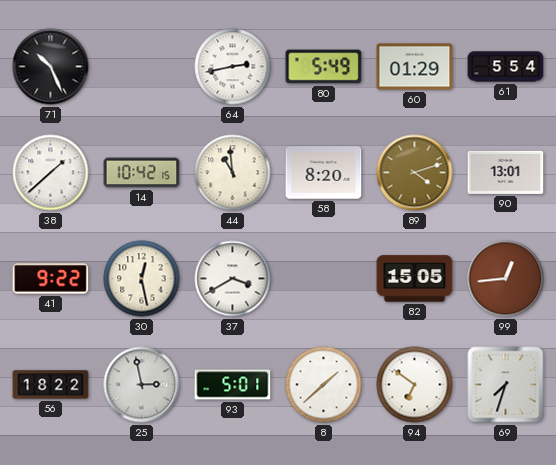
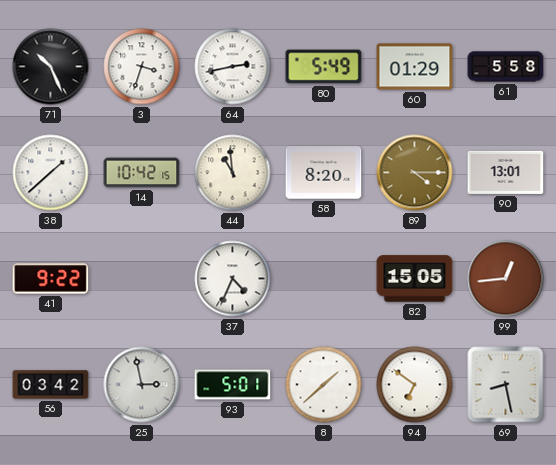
3: none -> 3:33
61: 5:54 -> 5:58
89: 4:12 -> 4:15
30: 12:28 -> none
37: 3:40 -> 4:34
56: 18:22 -> 03:42
69: 7:33 -> 8:28
